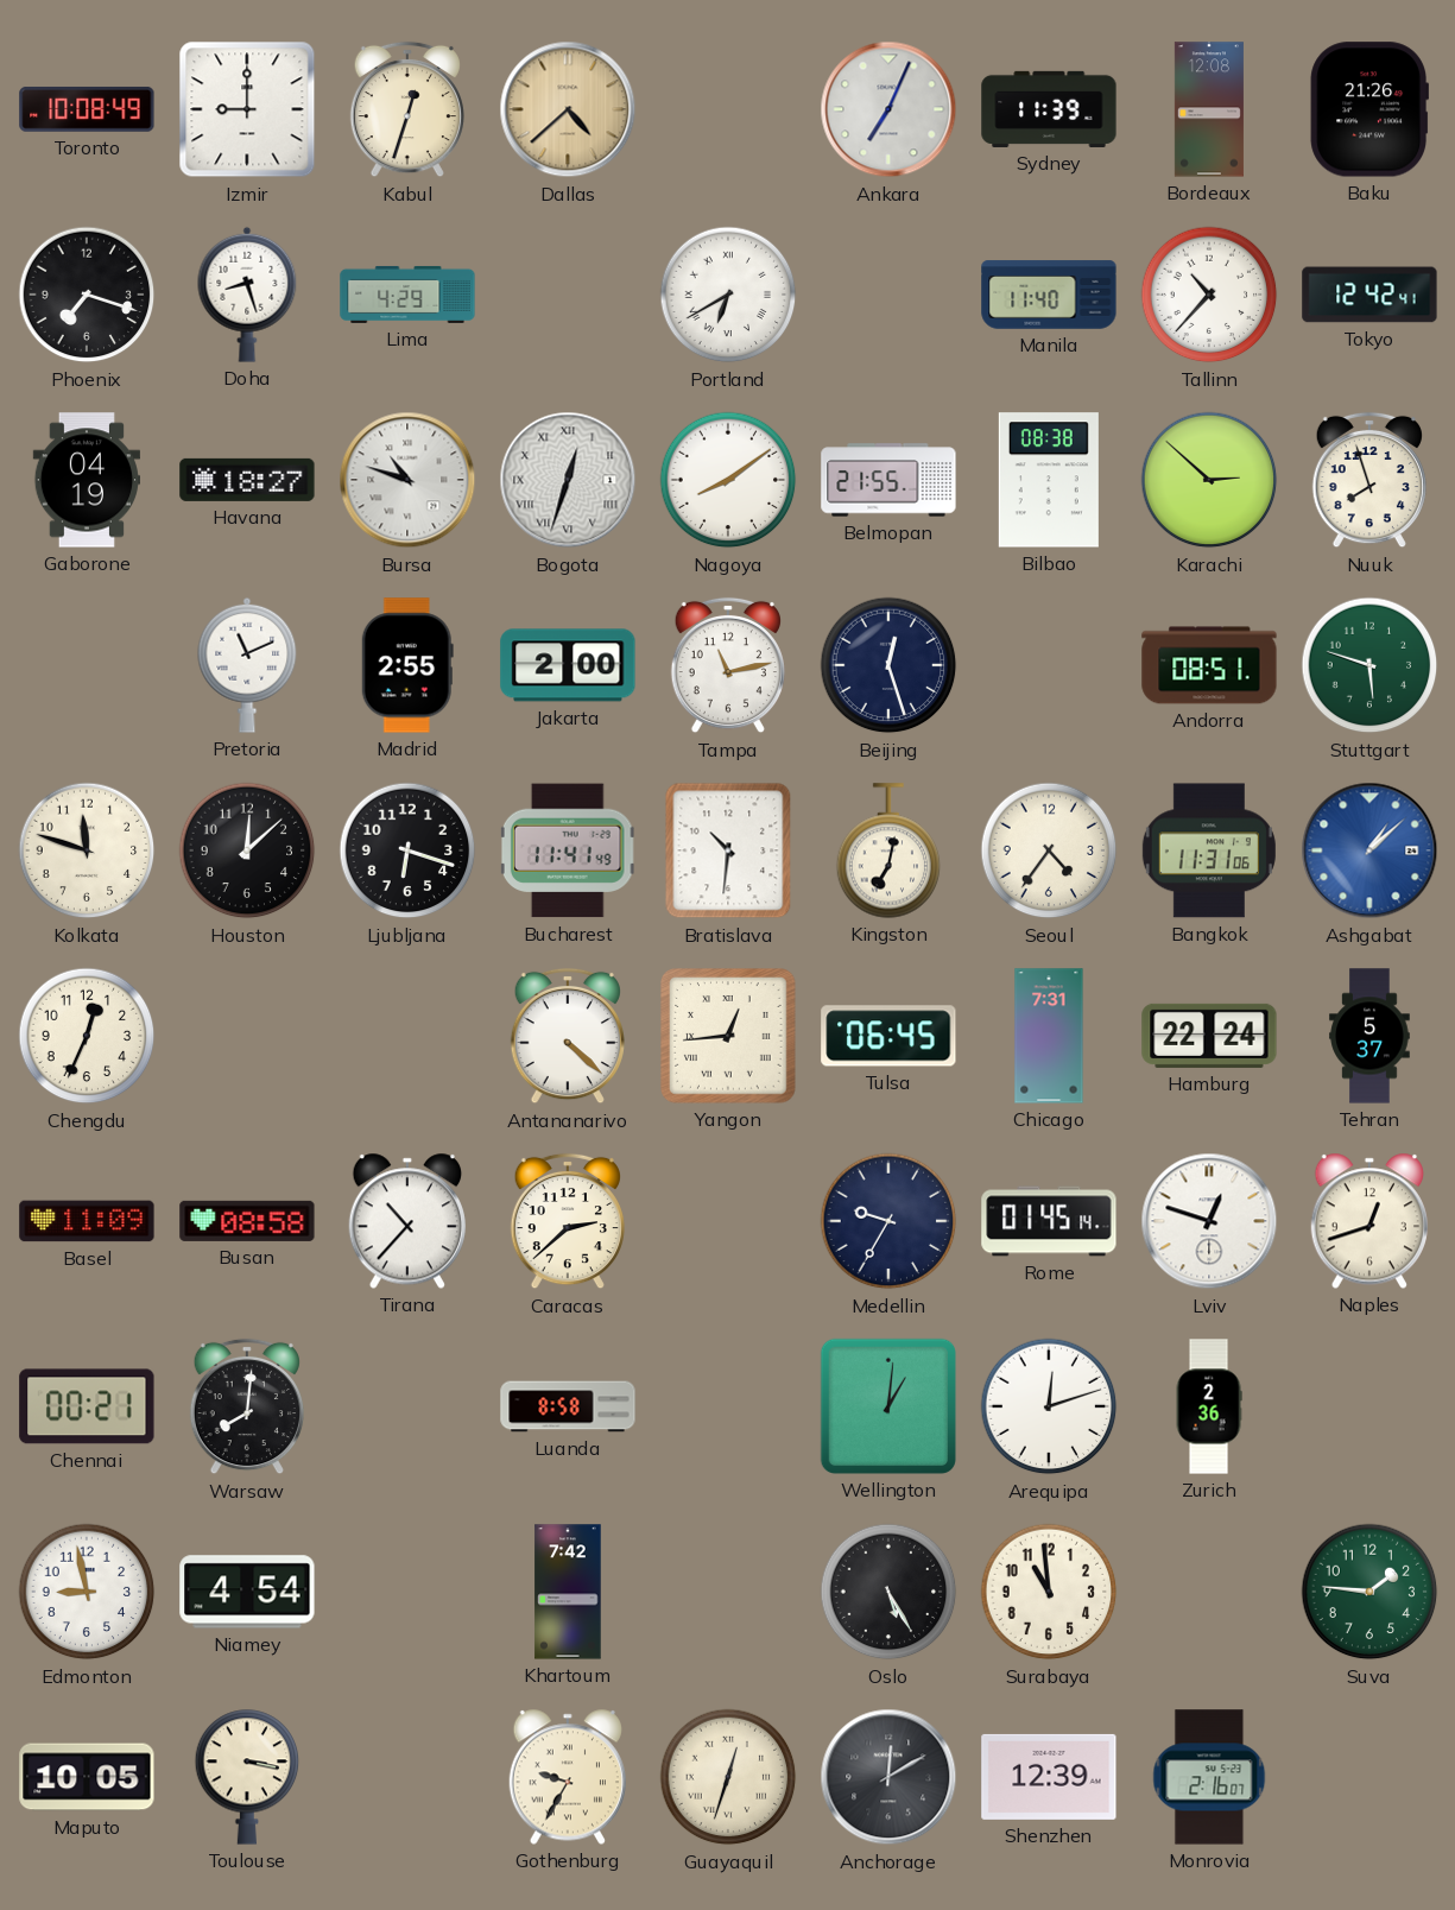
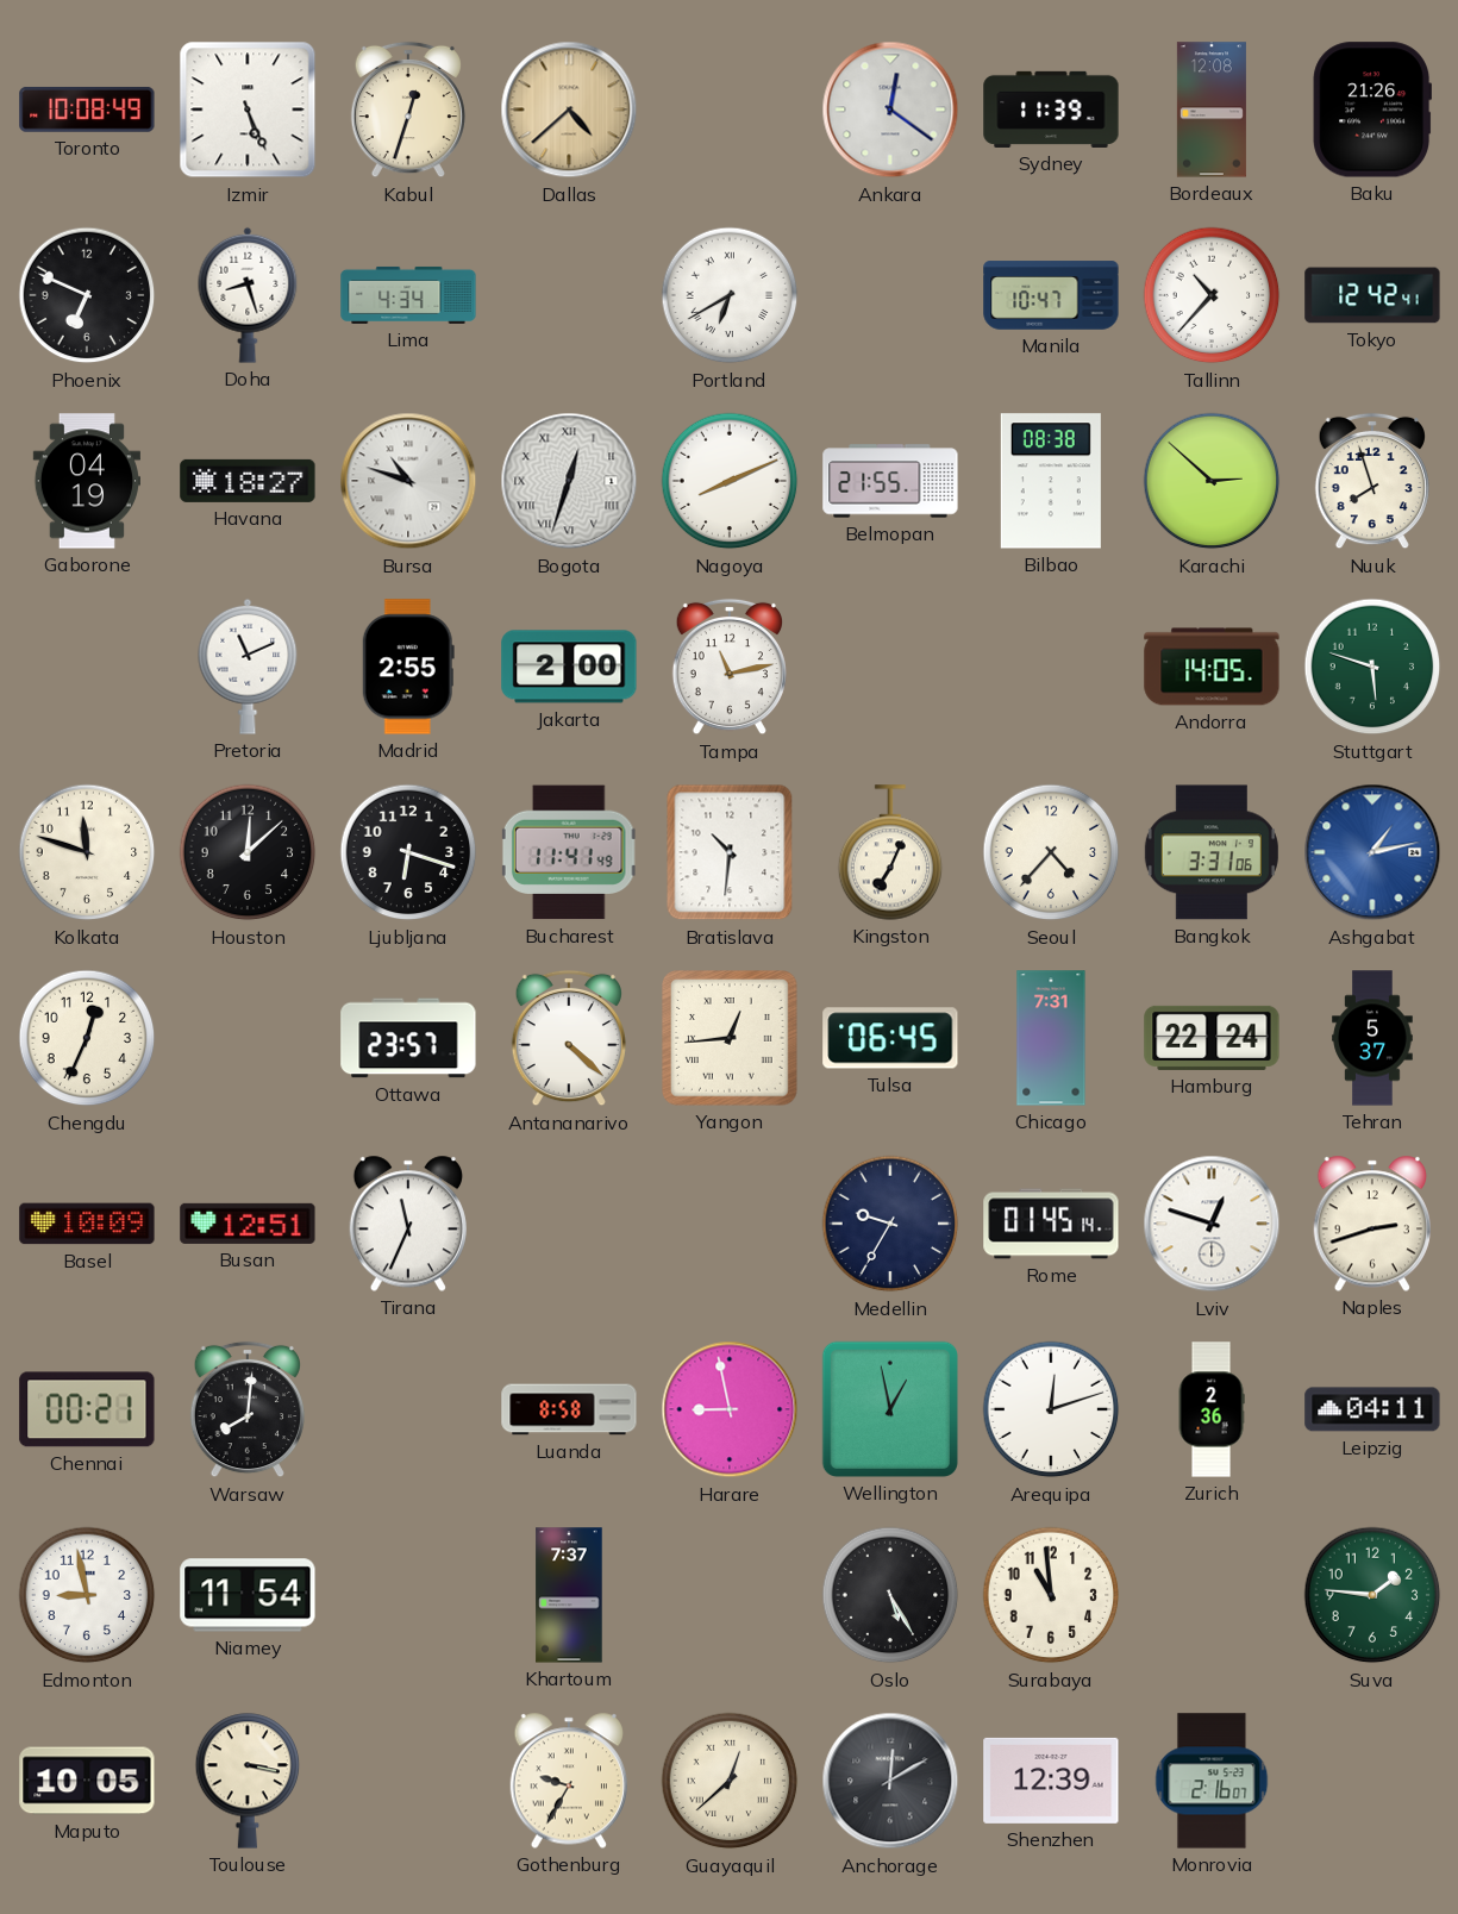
Izmir: 9:00 -> 5:26
Ankara: 7:04 -> 12:21
Phoenix: 7:18 -> 6:49
Lima: 4:29 -> 4:34
Manila: 11:40 -> 10:47
Nagoya: 8:09 -> 8:11
Beijing: 12:27 -> none
Andorra: 08:51 -> 14:05
Kingston: 7:02 -> 7:04
Seoul: 4:36 -> 4:37
Bangkok: 11:31 -> 3:31
Ashgabat: 1:08 -> 1:13
Ottawa: none -> 23:57
Basel: 11:09 -> 10:09
Busan: 08:58 -> 12:51
Tirana: 10:37 -> 11:34
Caracas: 2:38 -> none
Naples: 12:42 -> 2:42
Harare: none -> 8:58
Wellington: 1:01 -> 12:58
Leipzig: none -> 04:11
Niamey: 4:54 -> 11:54
Khartoum: 7:42 -> 7:37
Guayaquil: 12:33 -> 12:38
